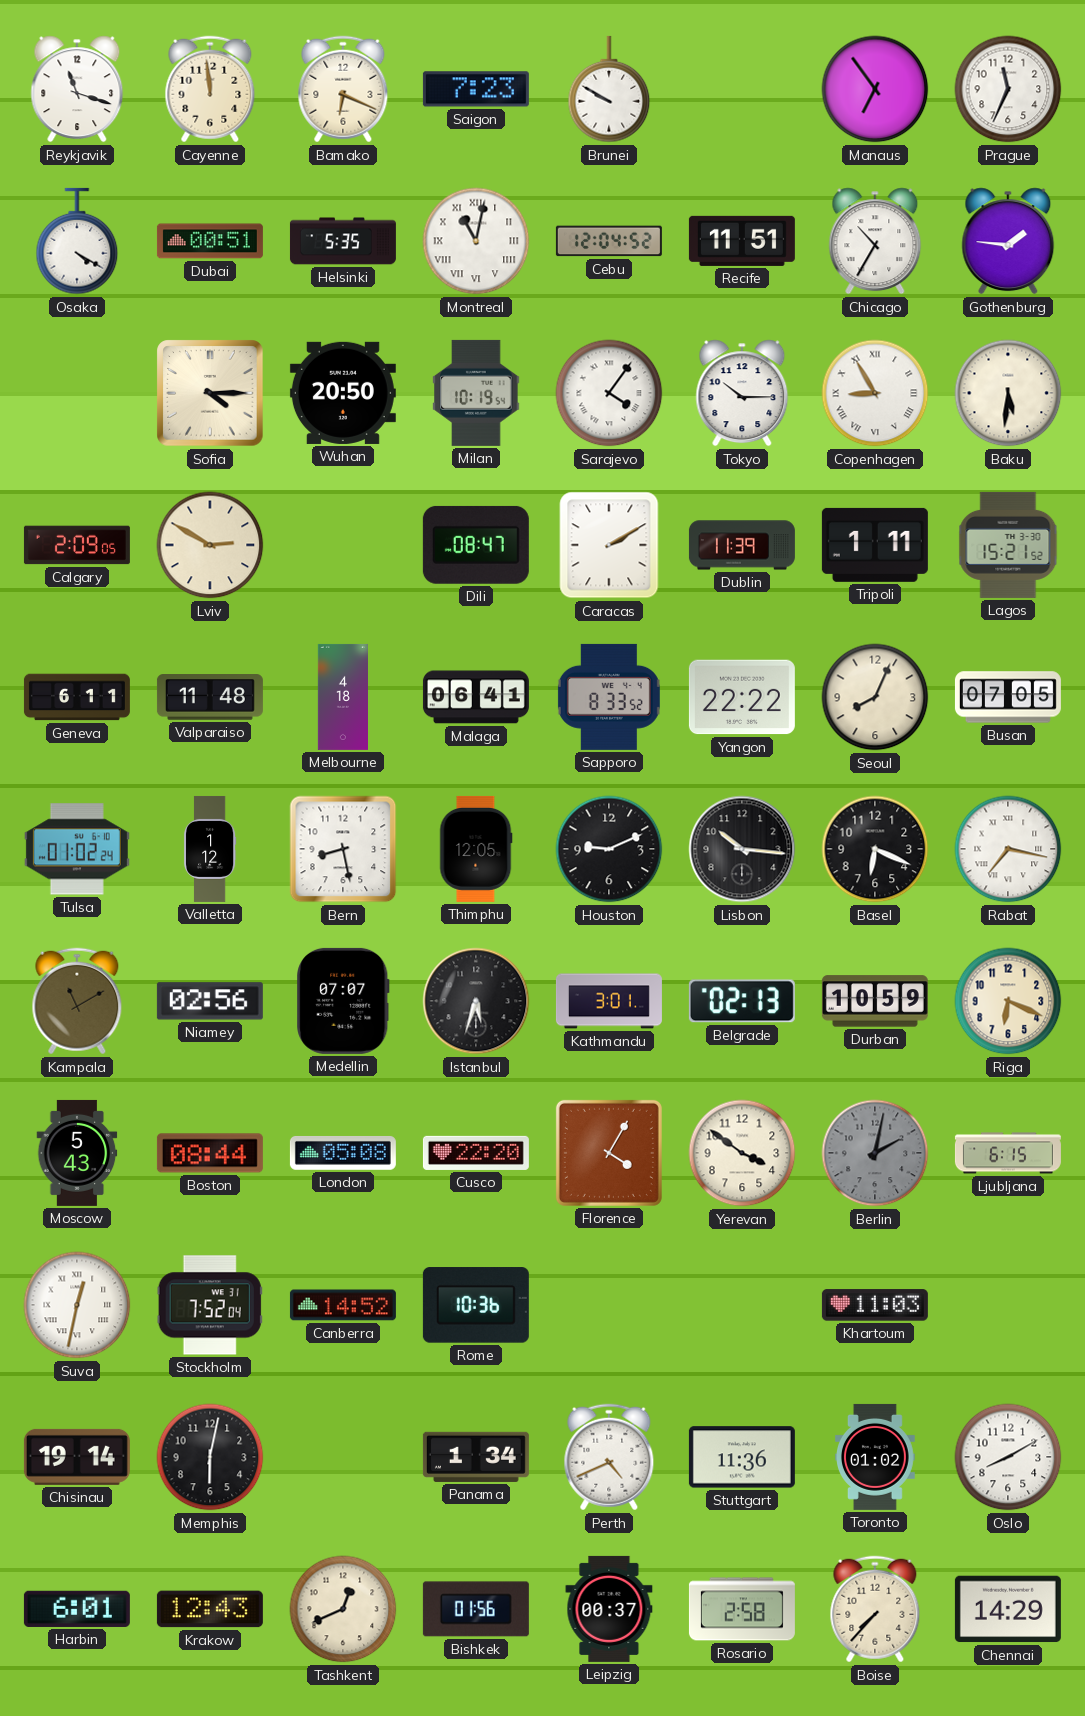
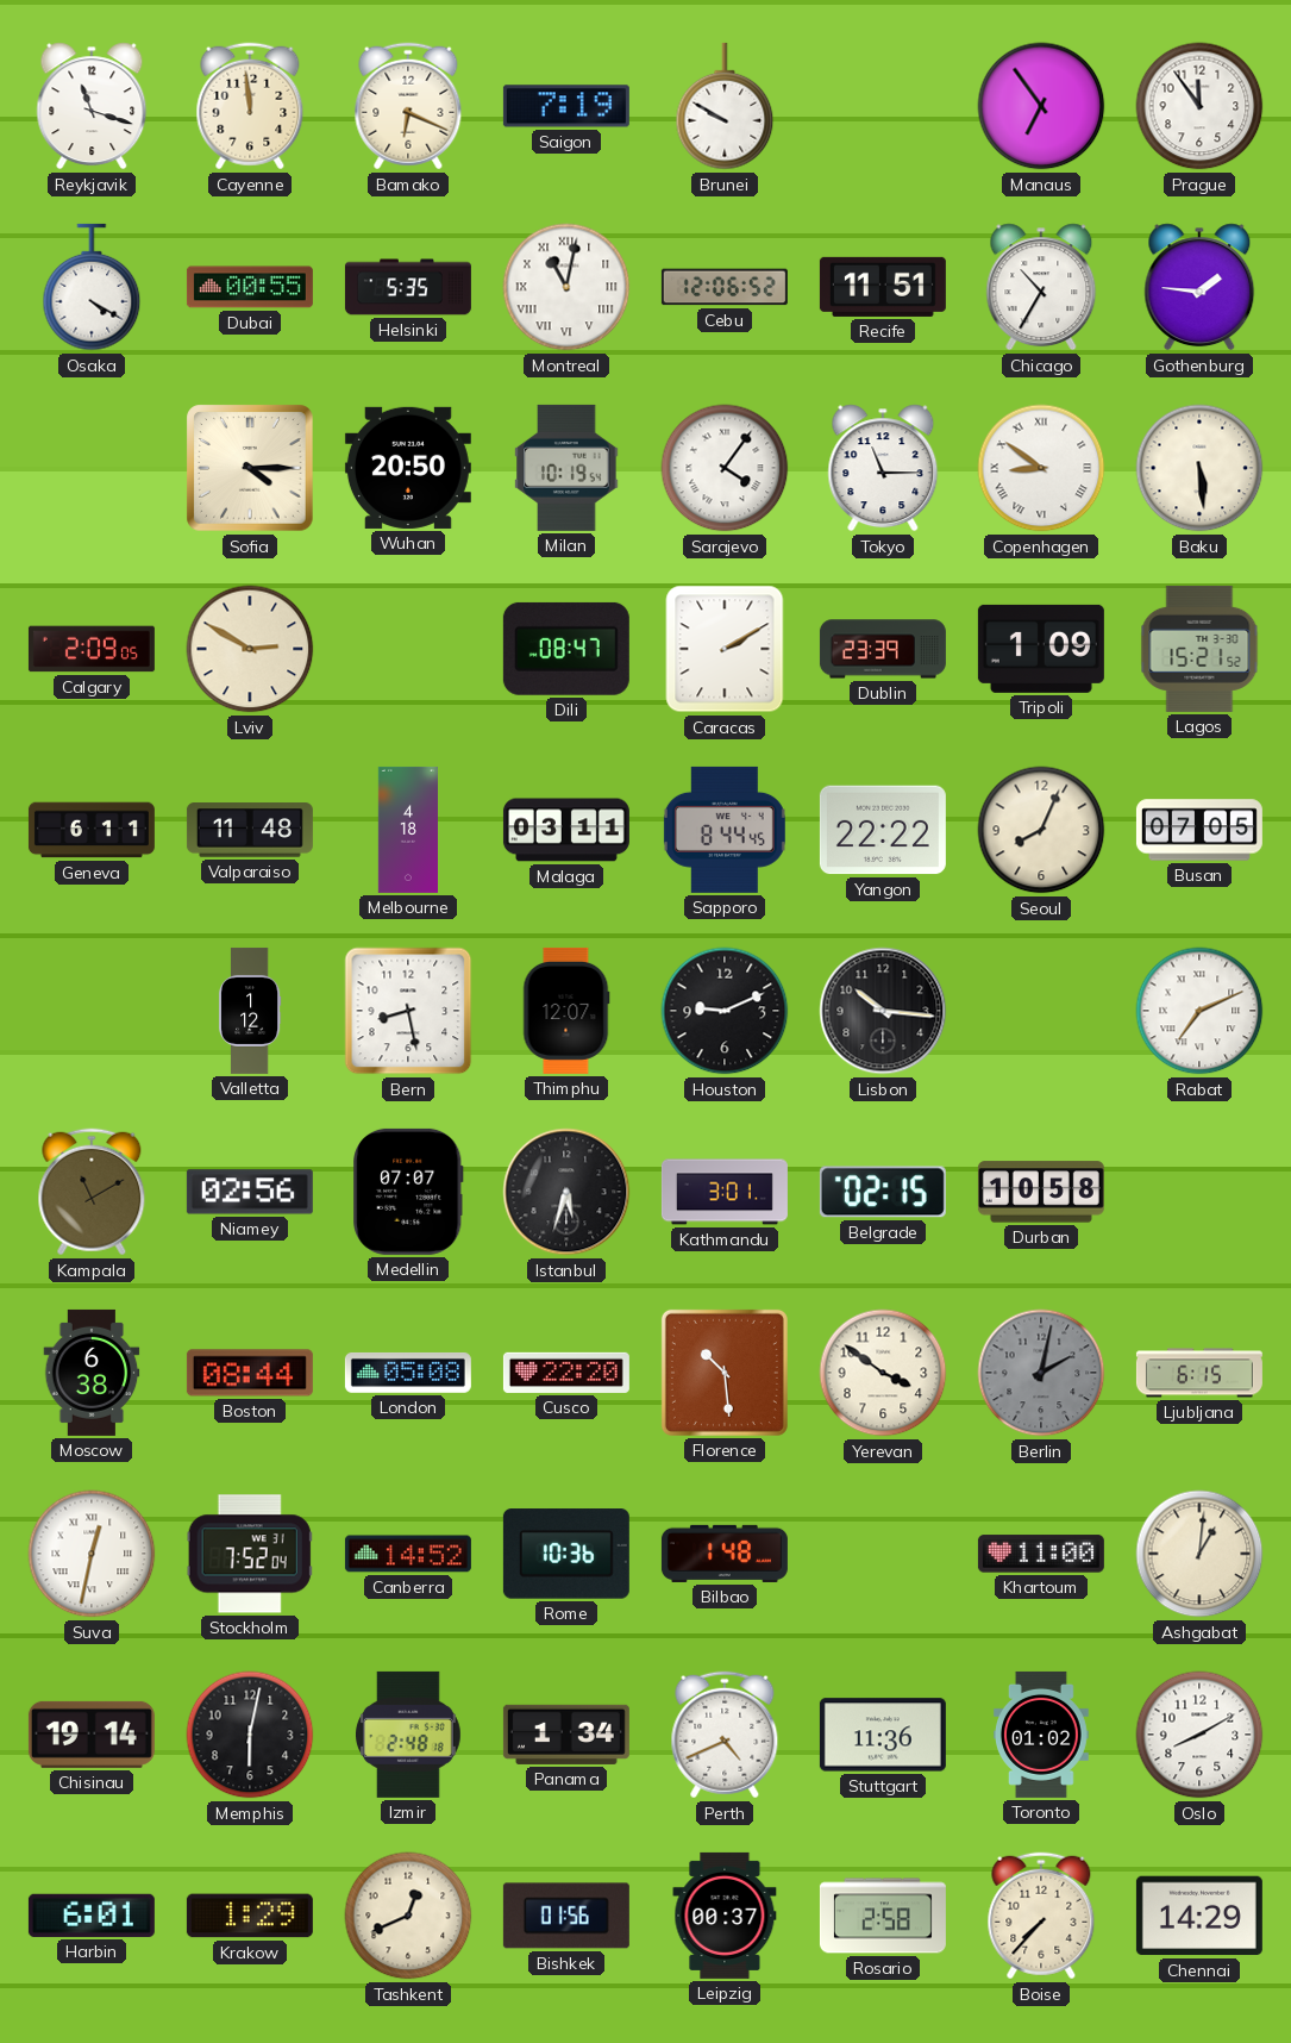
Saigon: 7:23 -> 7:19
Prague: 11:34 -> 11:54
Dubai: 00:51 -> 00:55
Cebu: 12:04 -> 12:06
Tokyo: 10:15 -> 11:15
Copenhagen: 8:55 -> 8:51
Baku: 5:31 -> 5:29
Dublin: 11:39 -> 23:39
Tripoli: 1:11 -> 1:09
Malaga: 06:41 -> 03:11
Sapporo: 8:33 -> 8:44
Tulsa: 01:02 -> none
Thimphu: 12:05 -> 12:07
Basel: 6:19 -> none
Rabat: 7:17 -> 7:11
Belgrade: 02:13 -> 02:15
Durban: 10:59 -> 10:58
Riga: 6:19 -> none
Moscow: 5:43 -> 6:38
Florence: 4:05 -> 10:29
Bilbao: none -> 1:48
Khartoum: 11:03 -> 11:00
Ashgabat: none -> 1:01
Izmir: none -> 2:48
Krakow: 12:43 -> 1:29
